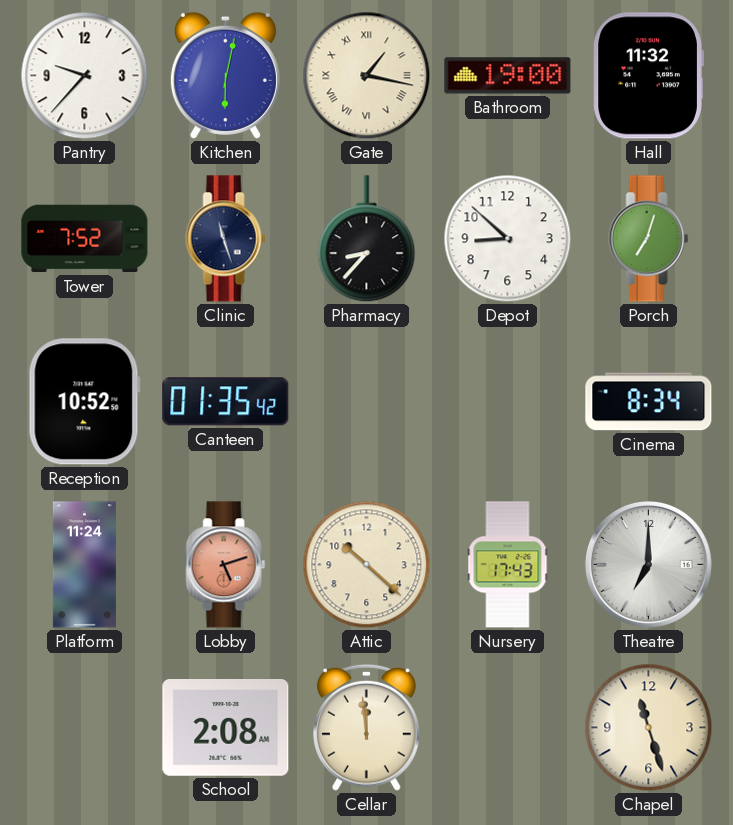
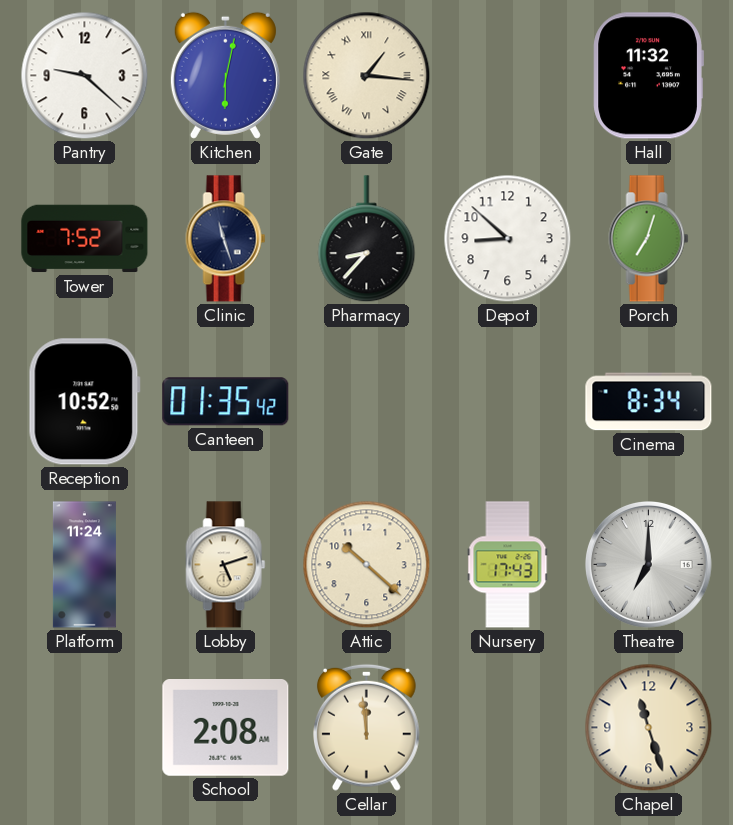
Pantry: 9:37 -> 9:22
Gate: 1:17 -> 1:16
Bathroom: 19:00 -> none
Lobby dial: salmon -> cream
